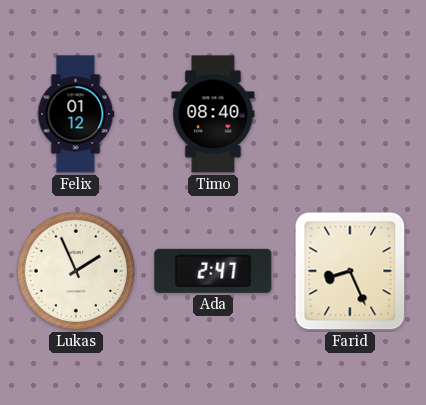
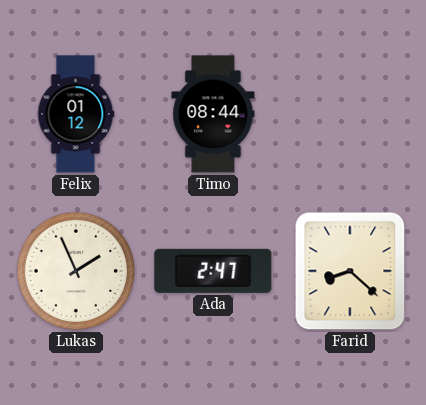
Timo: 08:40 -> 08:44
Farid: 8:26 -> 8:22
